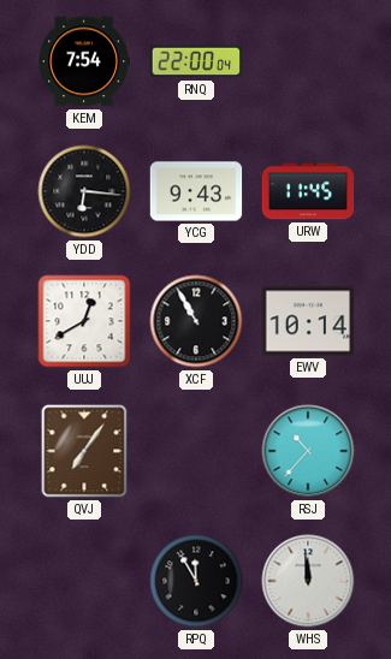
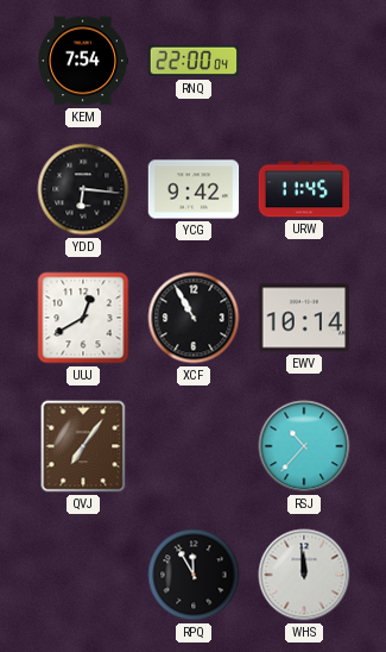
YCG: 9:43 -> 9:42
